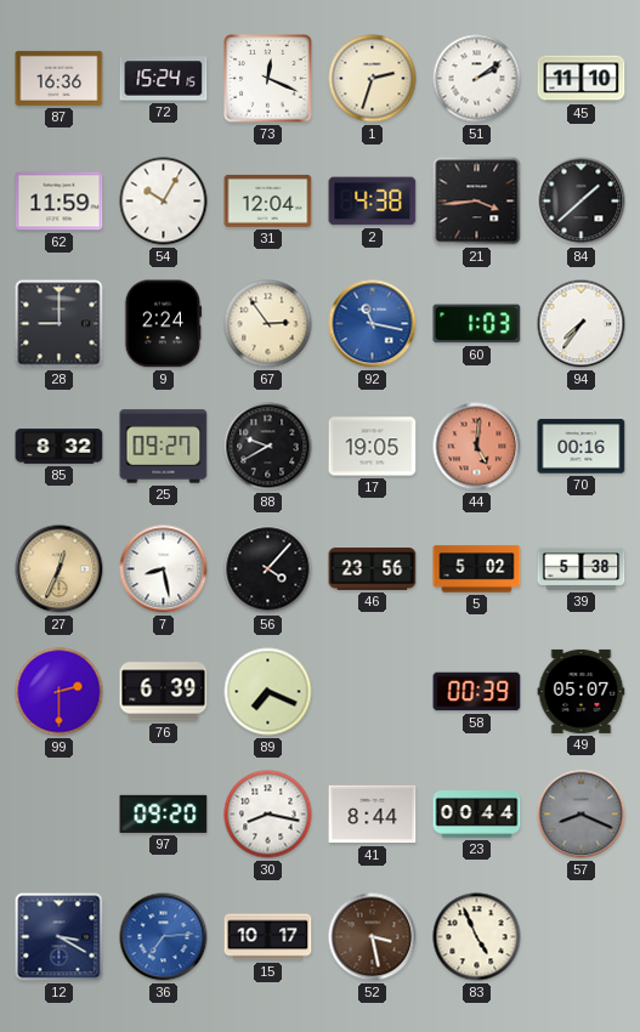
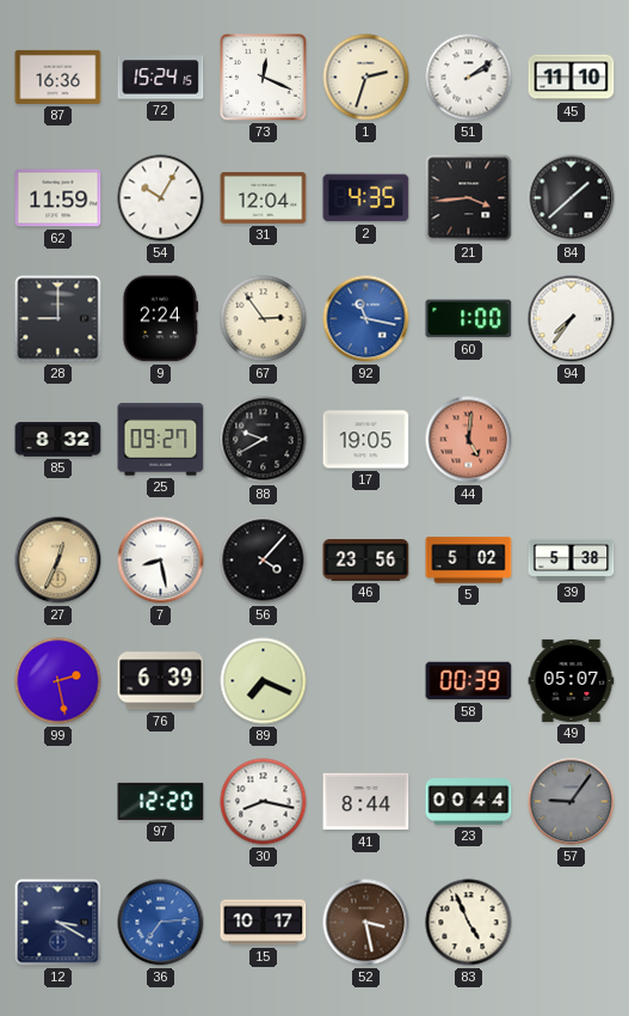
2: 4:38 -> 4:35
60: 1:03 -> 1:00
70: 00:16 -> none
99: 2:30 -> 2:28
97: 09:20 -> 12:20
57: 8:19 -> 9:06
